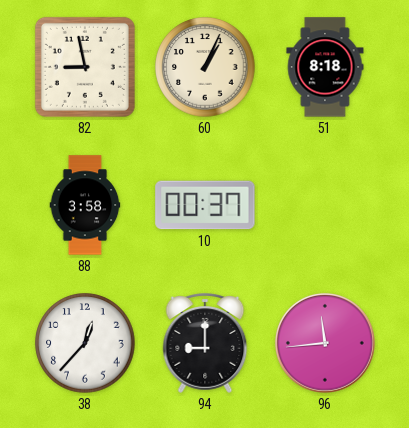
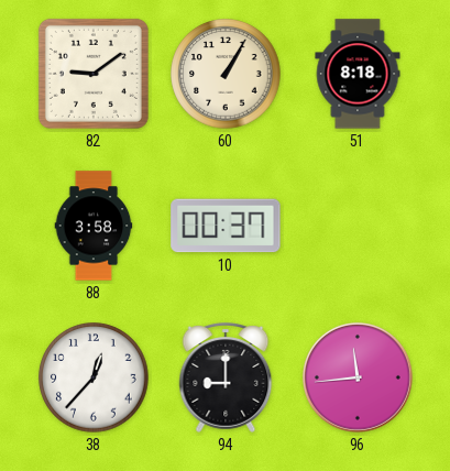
82: 8:58 -> 9:09
60: 1:04 -> 1:05
